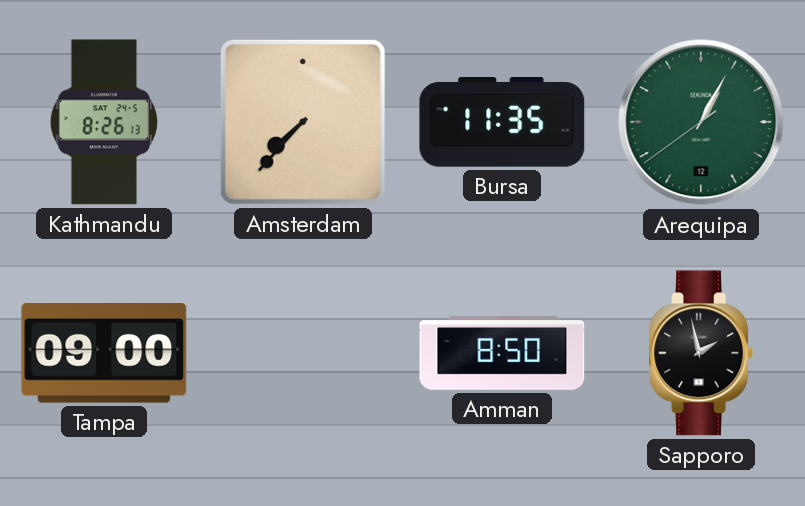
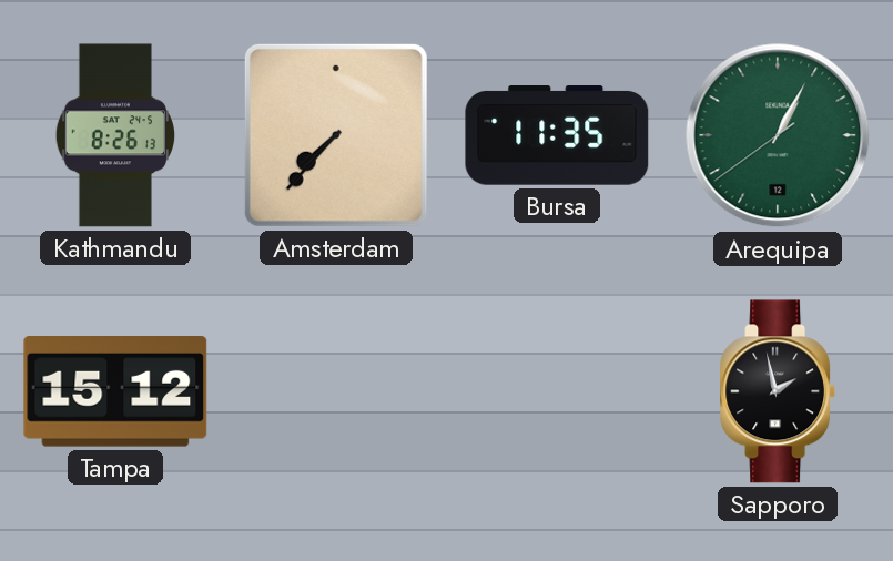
Tampa: 09:00 -> 15:12
Amman: 8:50 -> none
